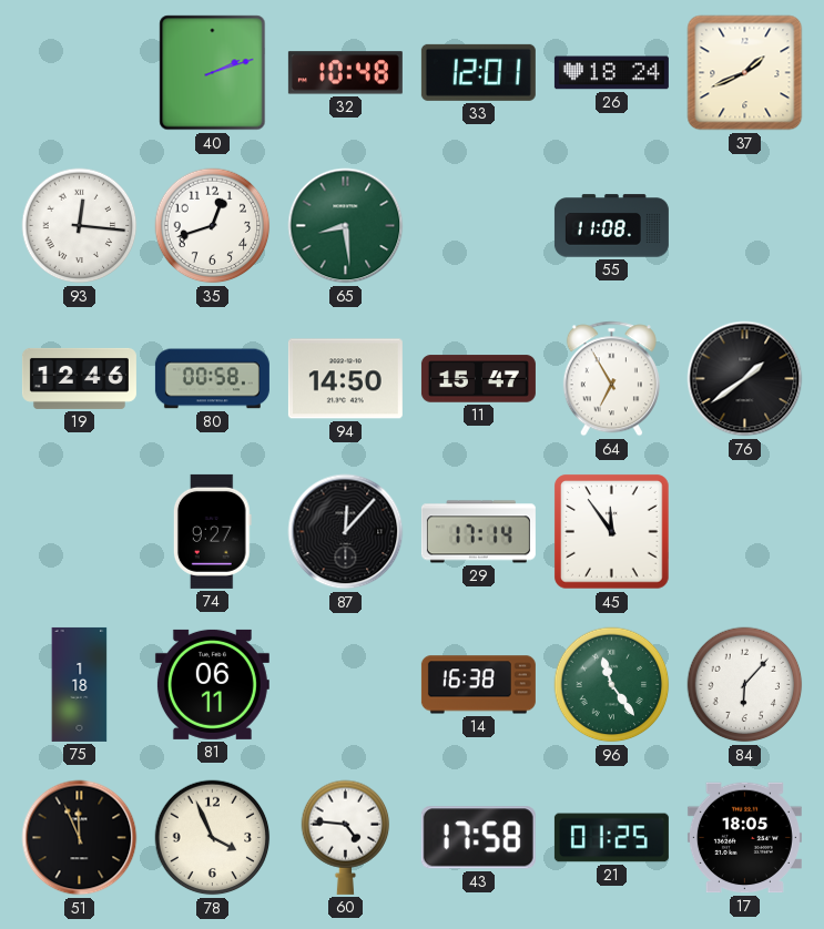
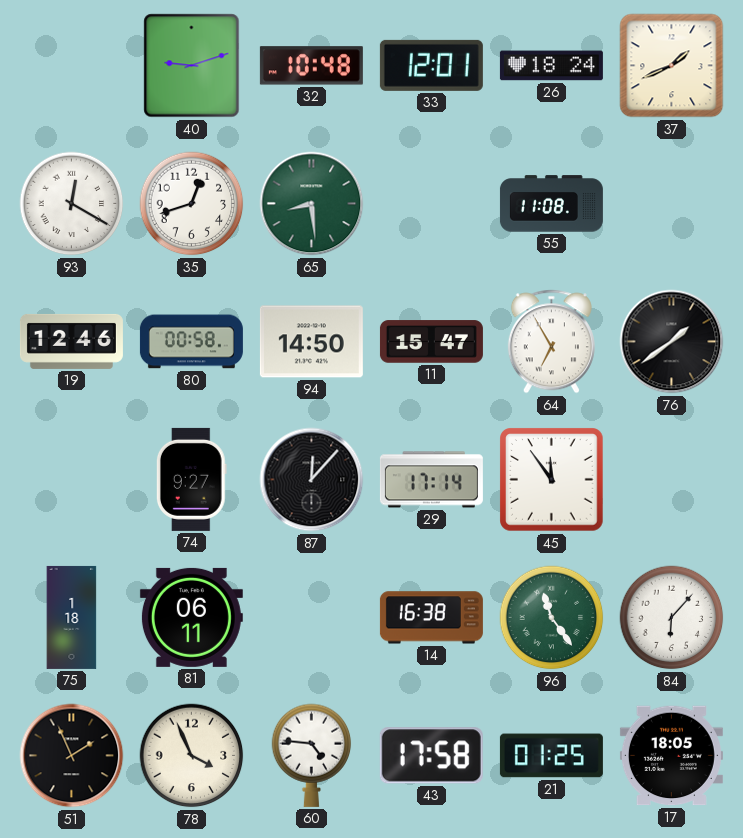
40: 2:12 -> 9:12
93: 12:16 -> 12:20
51: 11:56 -> 1:56
